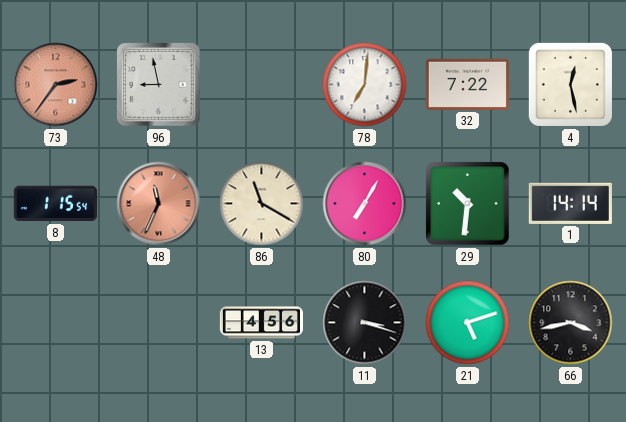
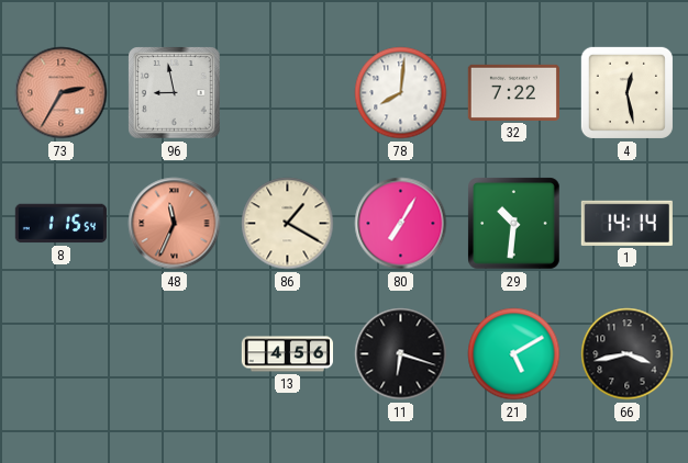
73: 2:36 -> 2:35
78: 7:01 -> 8:01
86: 11:20 -> 1:20
11: 3:18 -> 6:18
21: 5:12 -> 5:10
